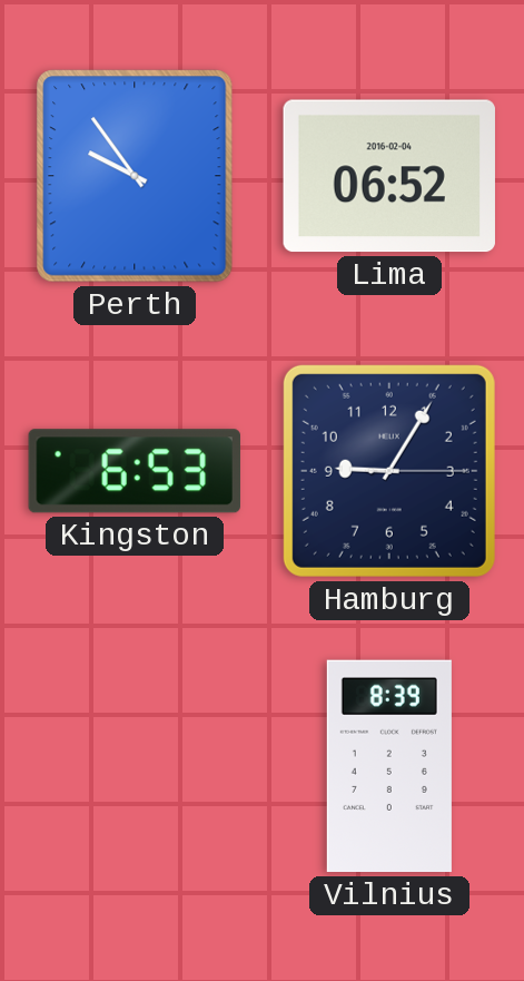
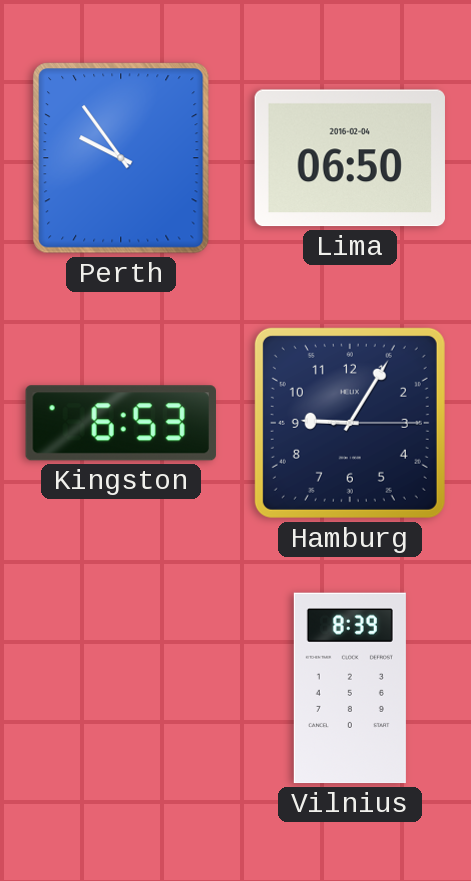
Lima: 06:52 -> 06:50
